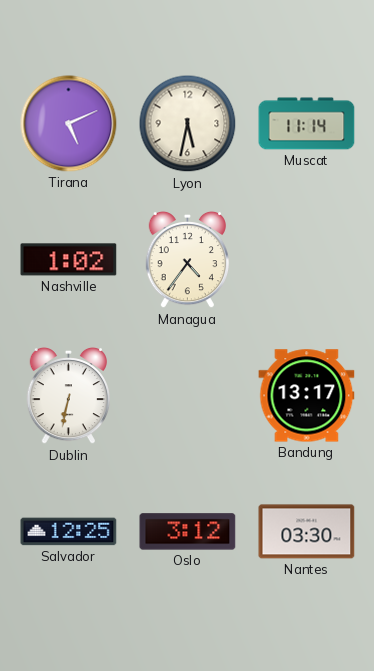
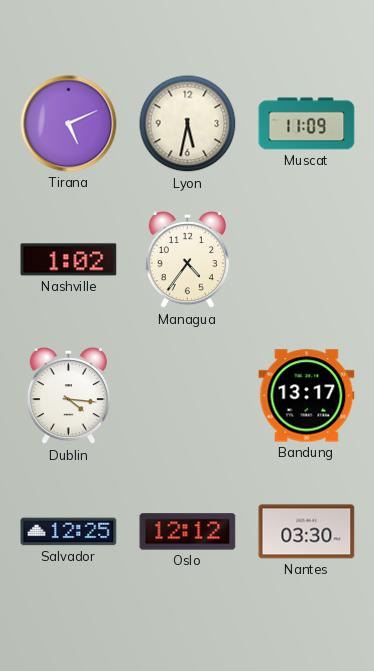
Muscat: 11:14 -> 11:09
Dublin: 6:32 -> 4:16
Oslo: 3:12 -> 12:12
